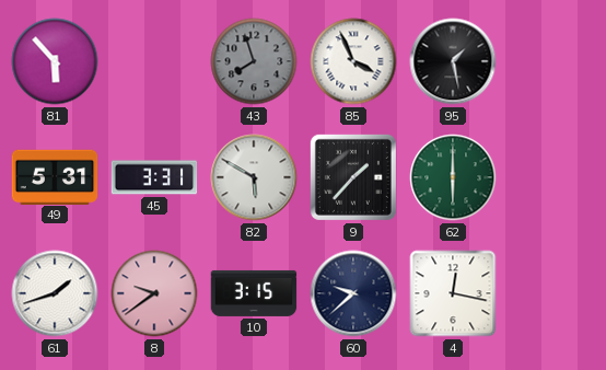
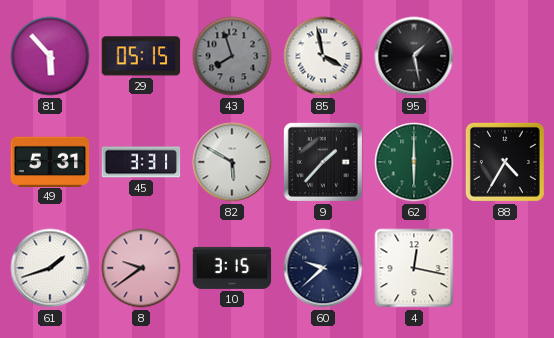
29: none -> 05:15
85: 3:56 -> 3:58
88: none -> 4:35
